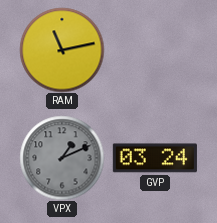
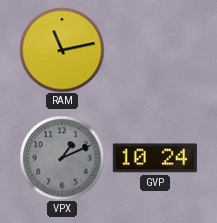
GVP: 03:24 -> 10:24
